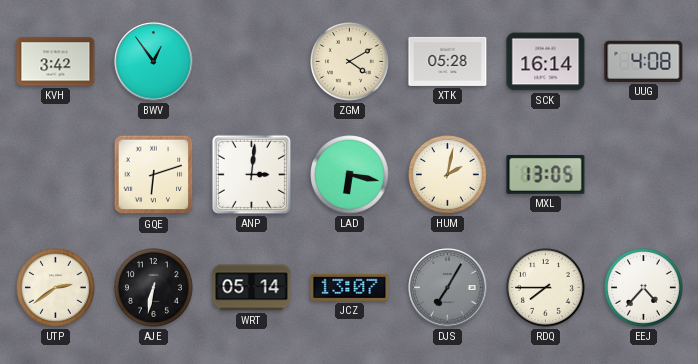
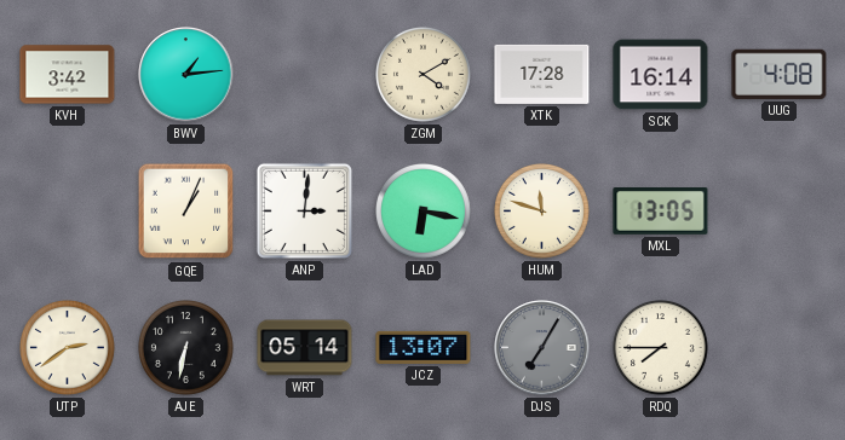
BWV: 12:54 -> 1:14
XTK: 05:28 -> 17:28
GQE: 6:12 -> 1:04
HUM: 2:02 -> 11:48
EEJ: 4:37 -> none
